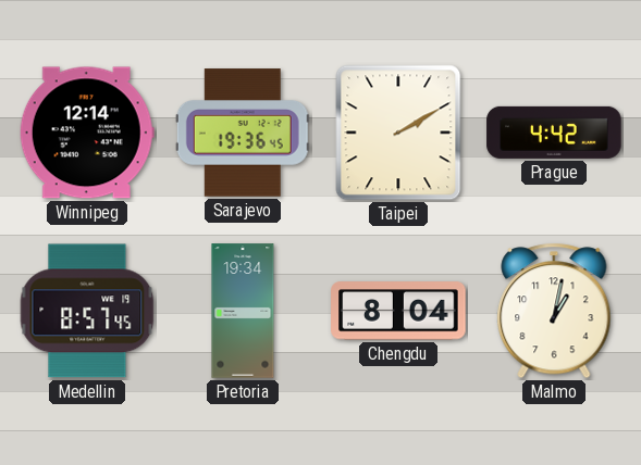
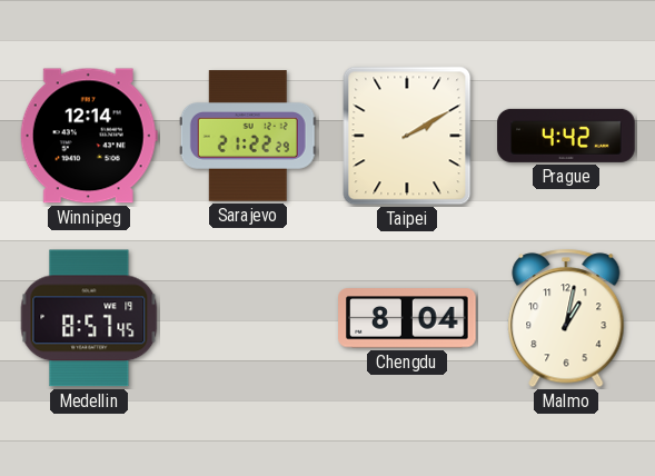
Sarajevo: 19:36 -> 21:22
Pretoria: 19:34 -> none
